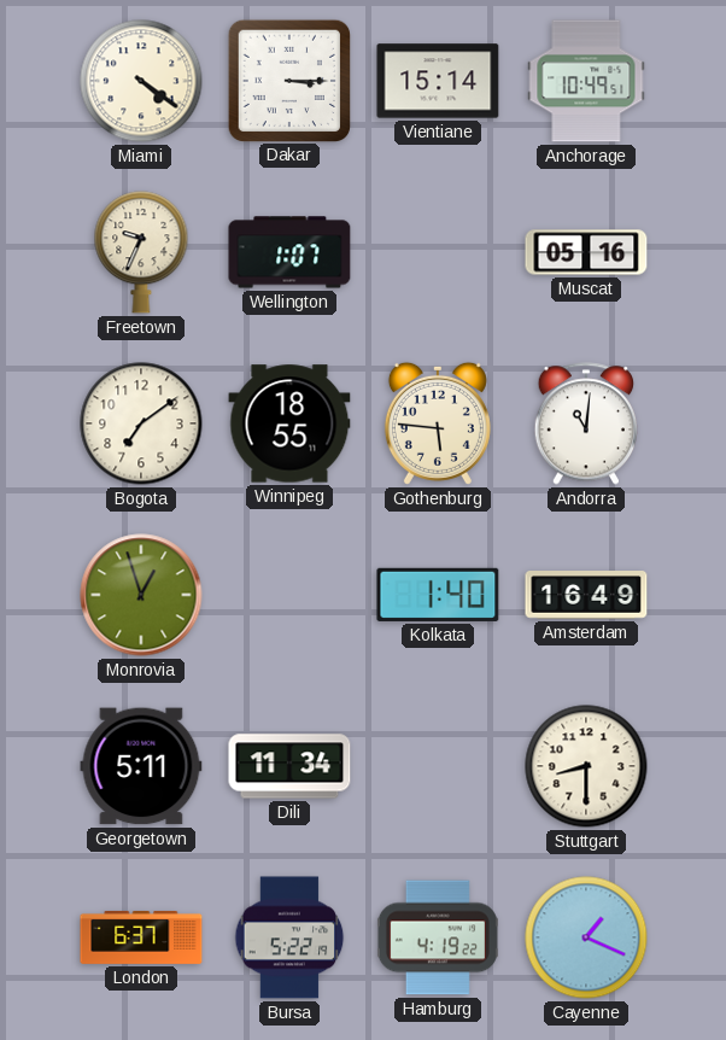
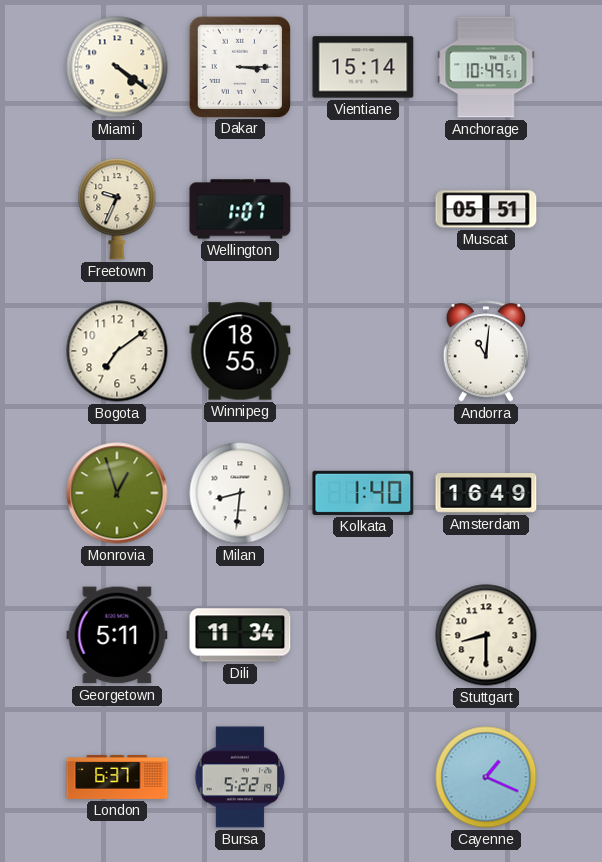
Muscat: 05:16 -> 05:51
Gothenburg: 5:46 -> none
Milan: none -> 8:31
Hamburg: 4:19 -> none
